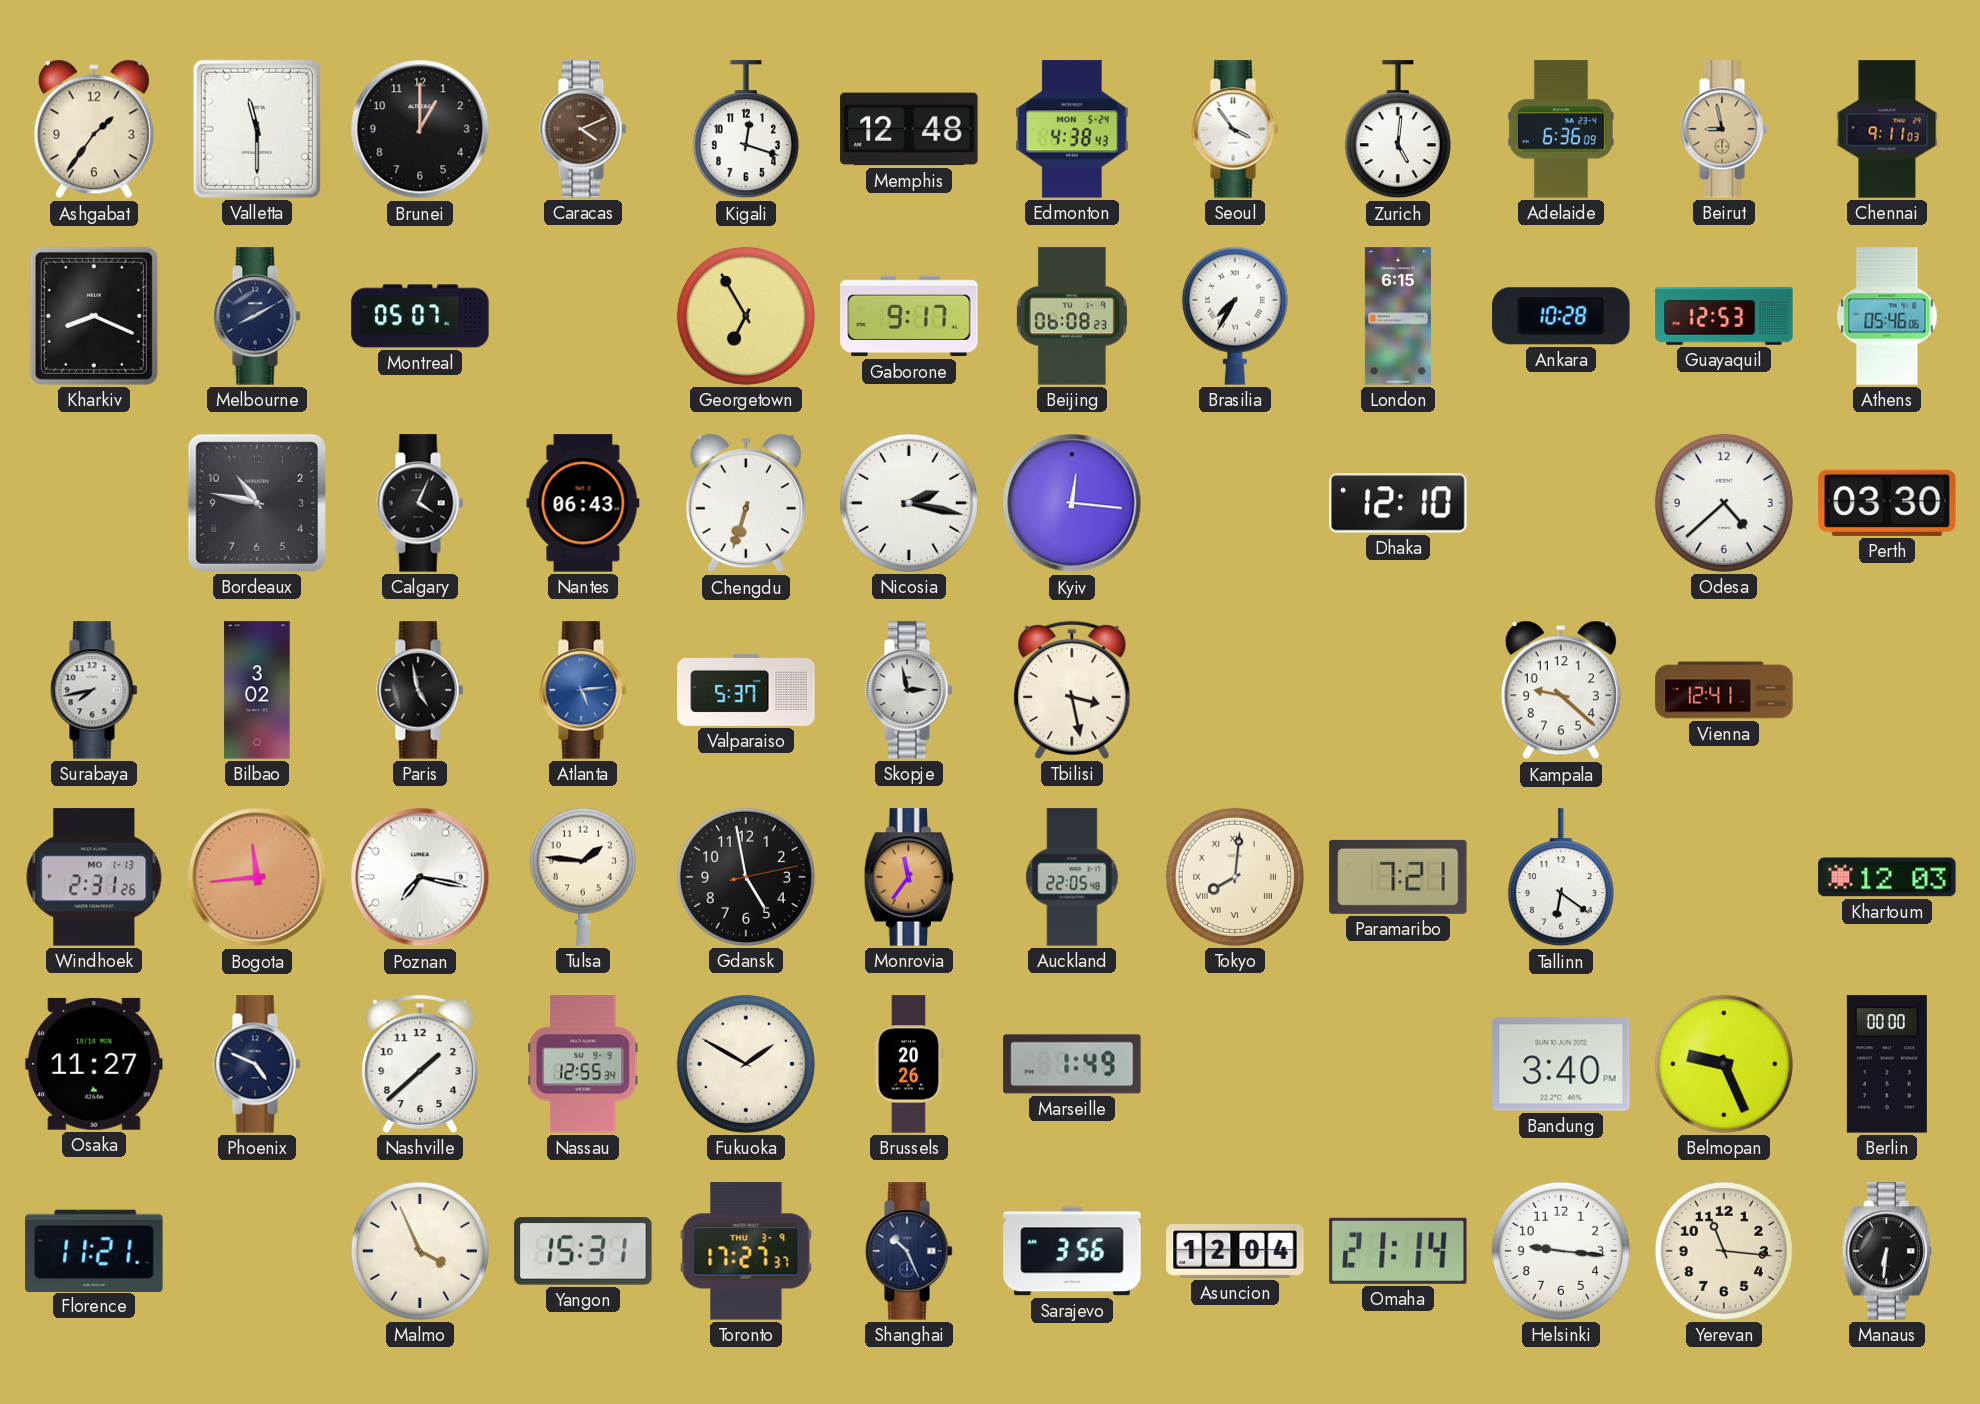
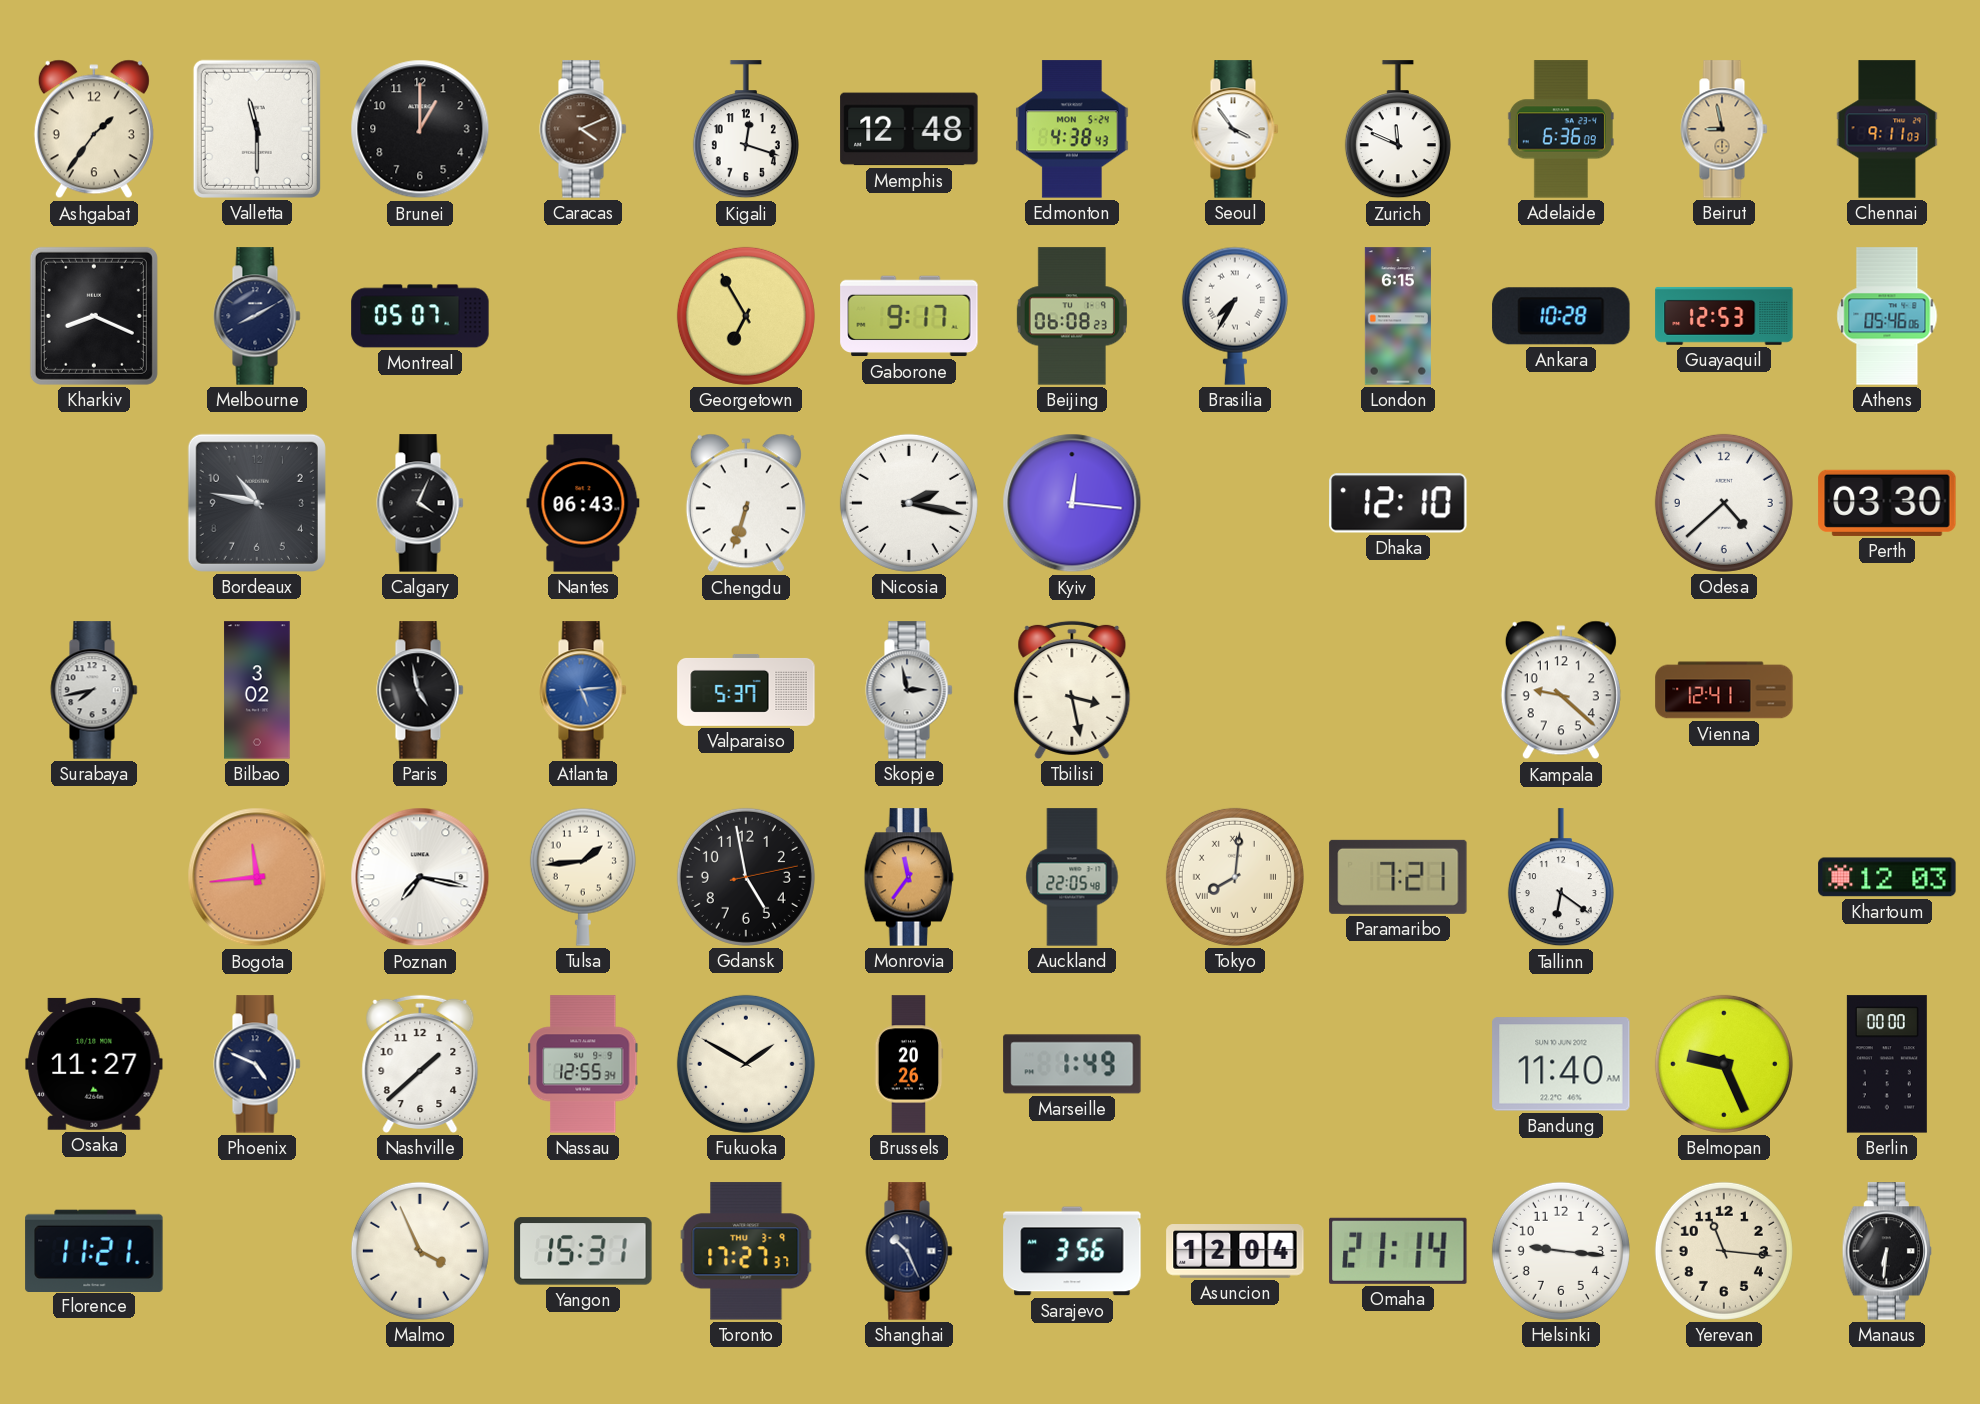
Zurich: 5:01 -> 11:49
Windhoek: 2:31 -> none
Tulsa: 1:46 -> 1:44
Bandung: 3:40 -> 11:40
